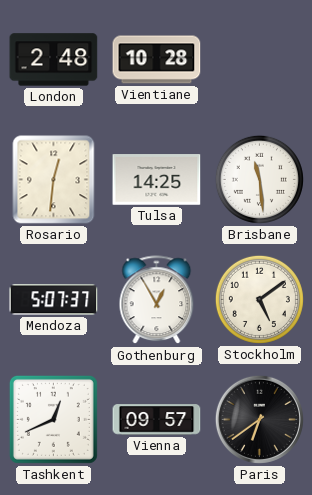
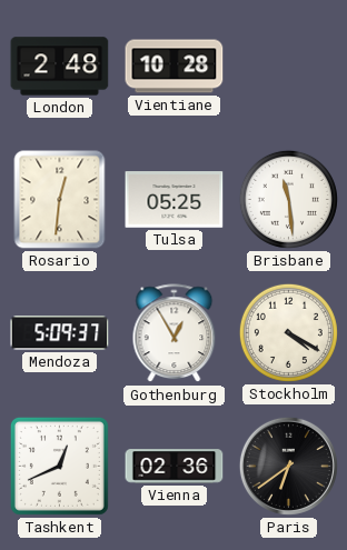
Tulsa: 14:25 -> 05:25
Mendoza: 5:07 -> 5:09
Stockholm: 5:09 -> 4:20
Vienna: 09:57 -> 02:36
